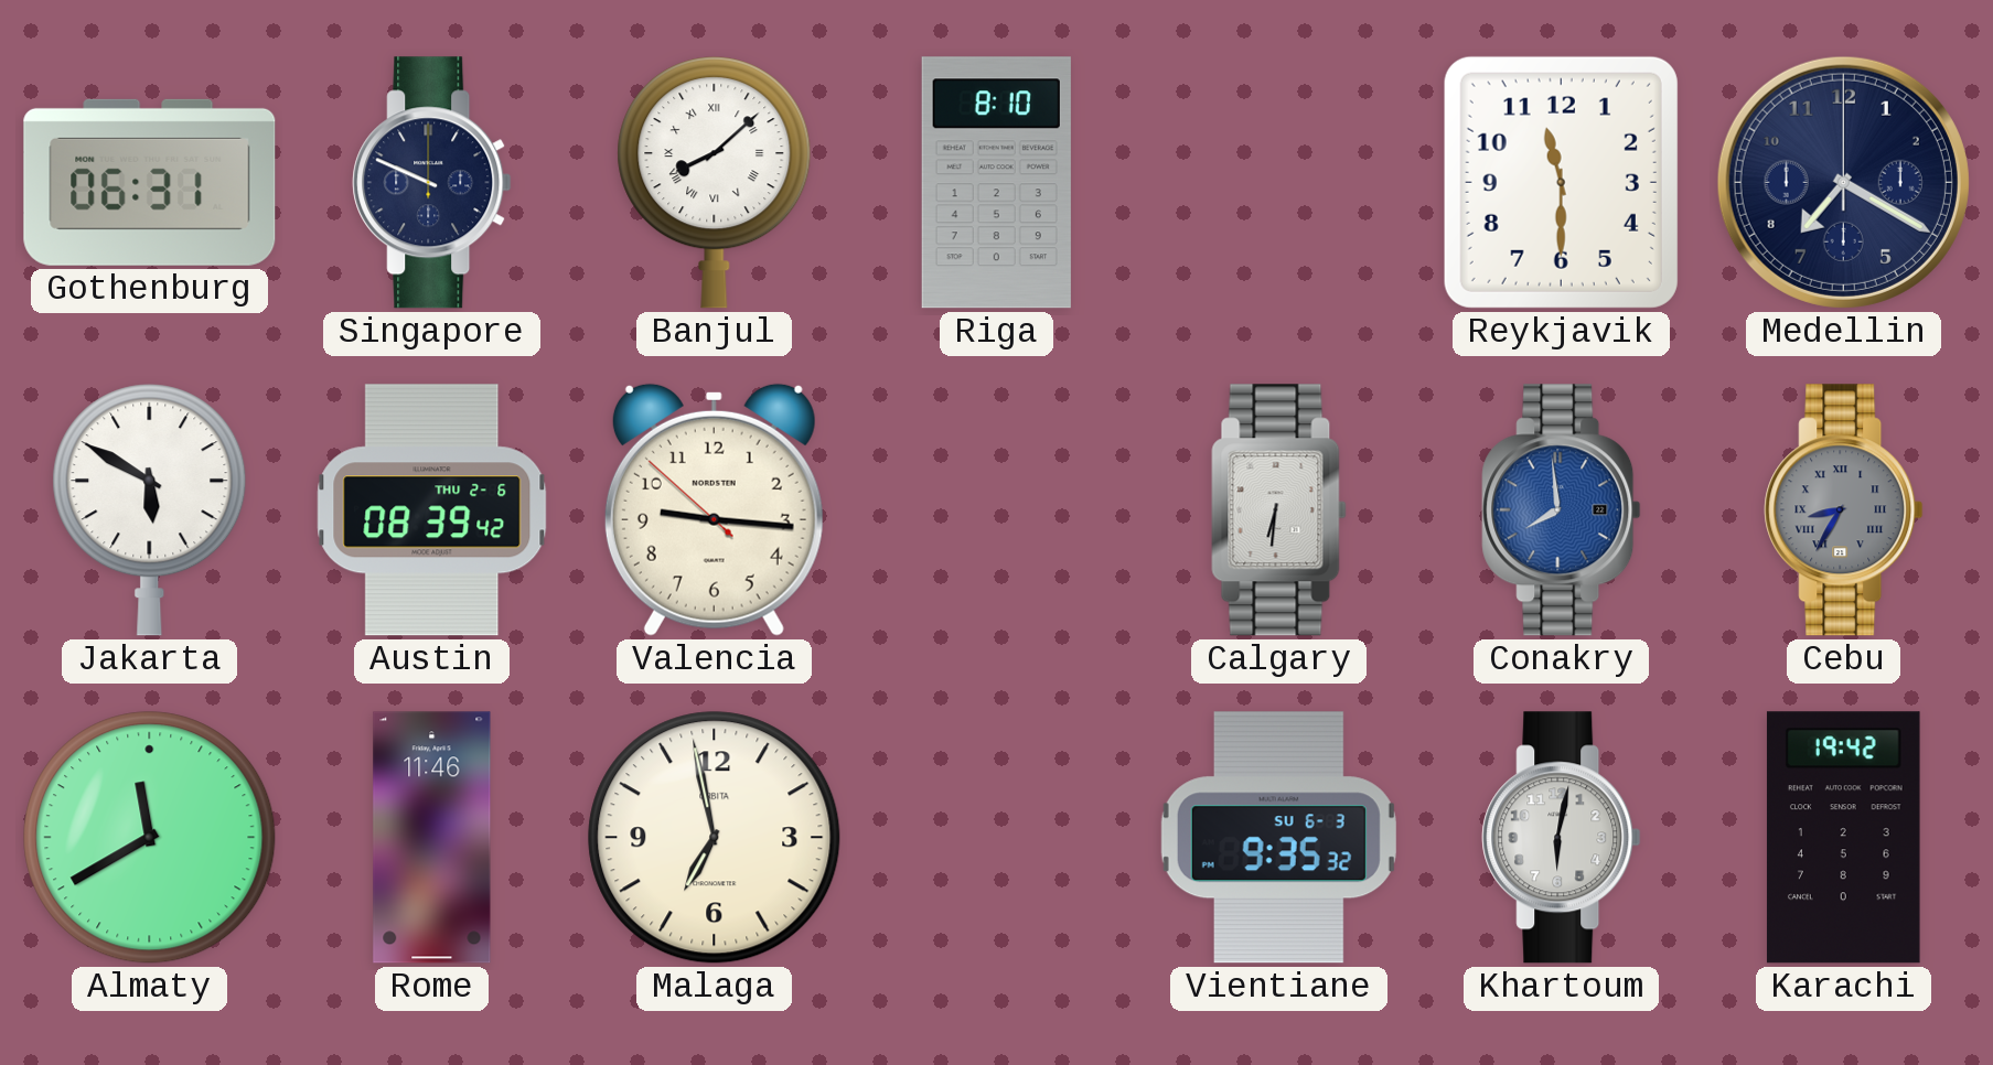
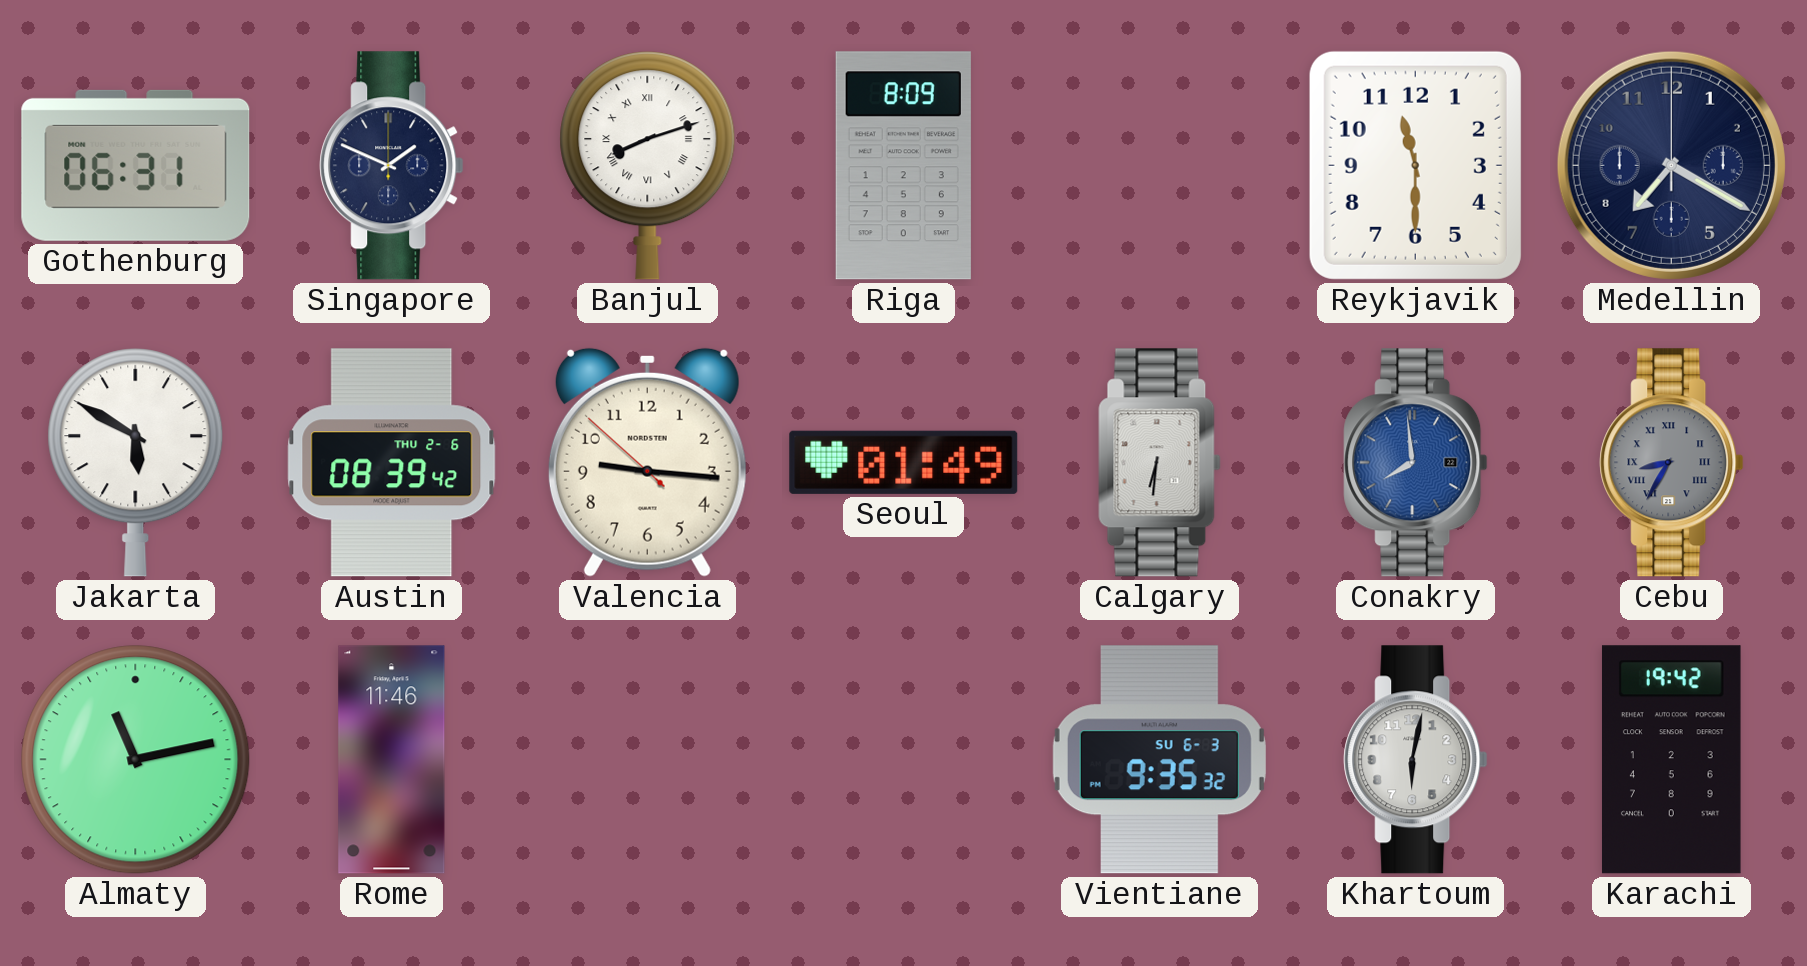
Singapore: 9:49 -> 1:49
Banjul: 8:08 -> 8:12
Riga: 8:10 -> 8:09
Seoul: none -> 01:49
Almaty: 11:40 -> 11:13
Malaga: 6:58 -> none
